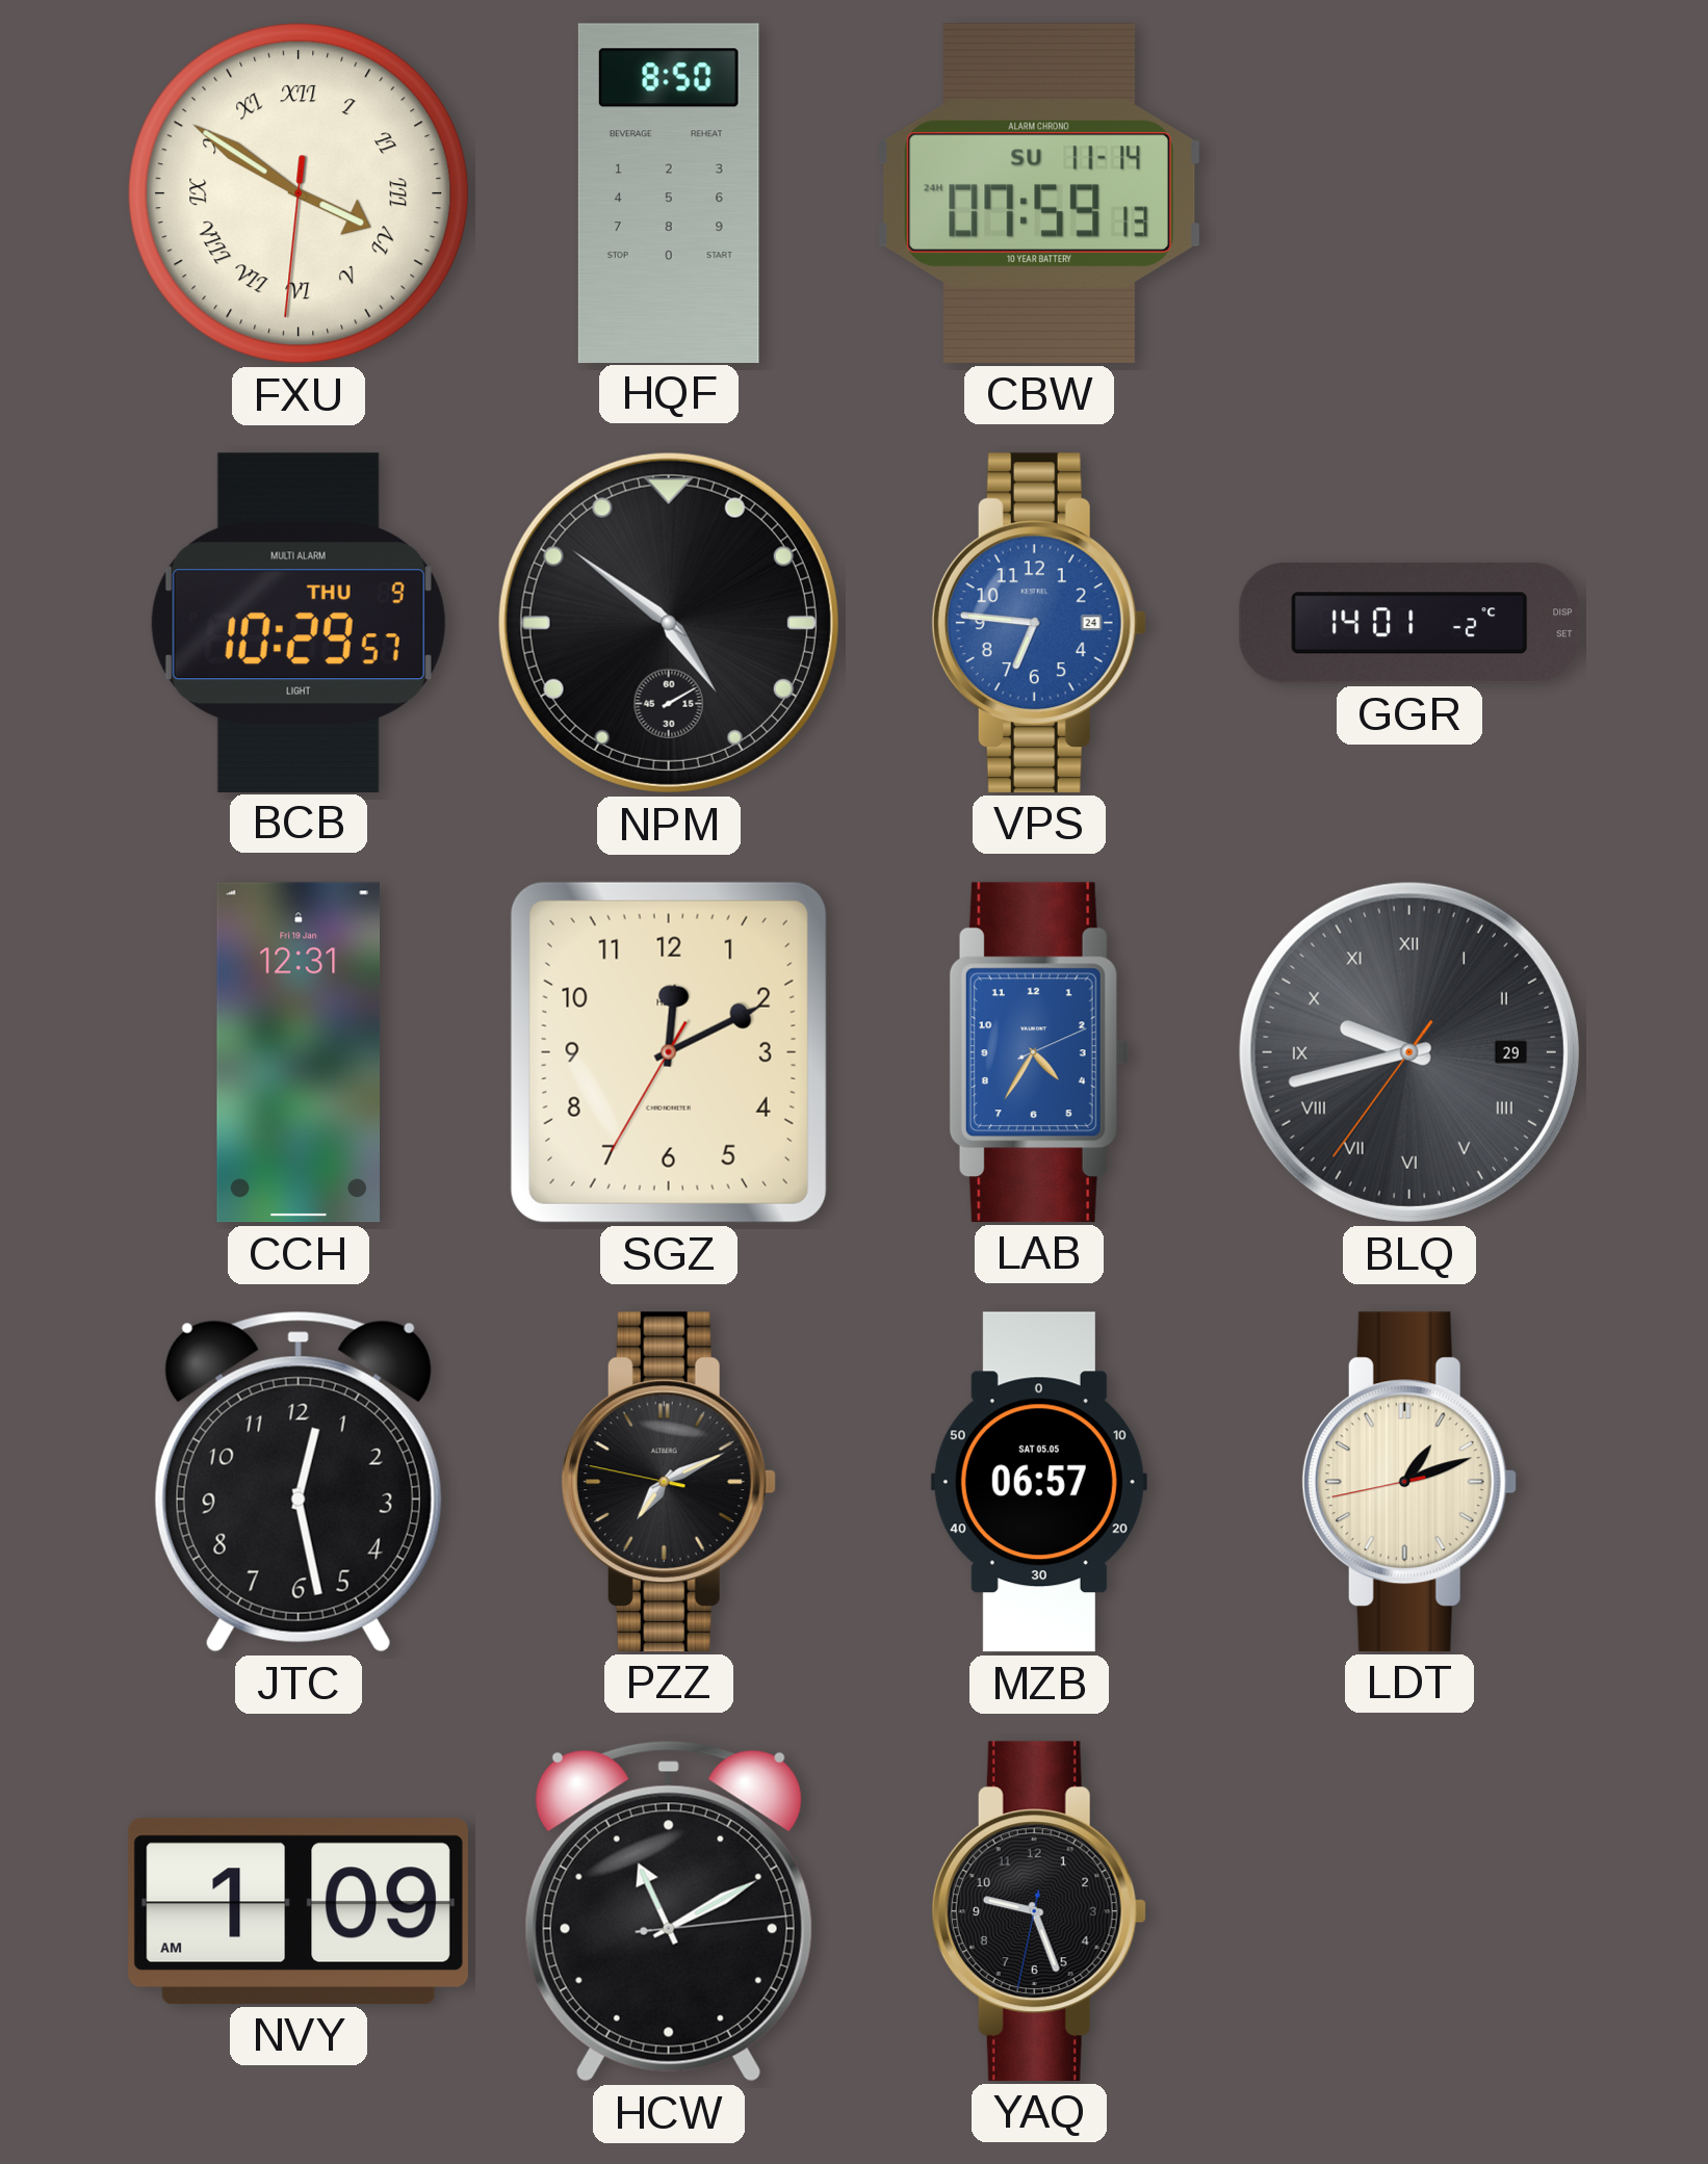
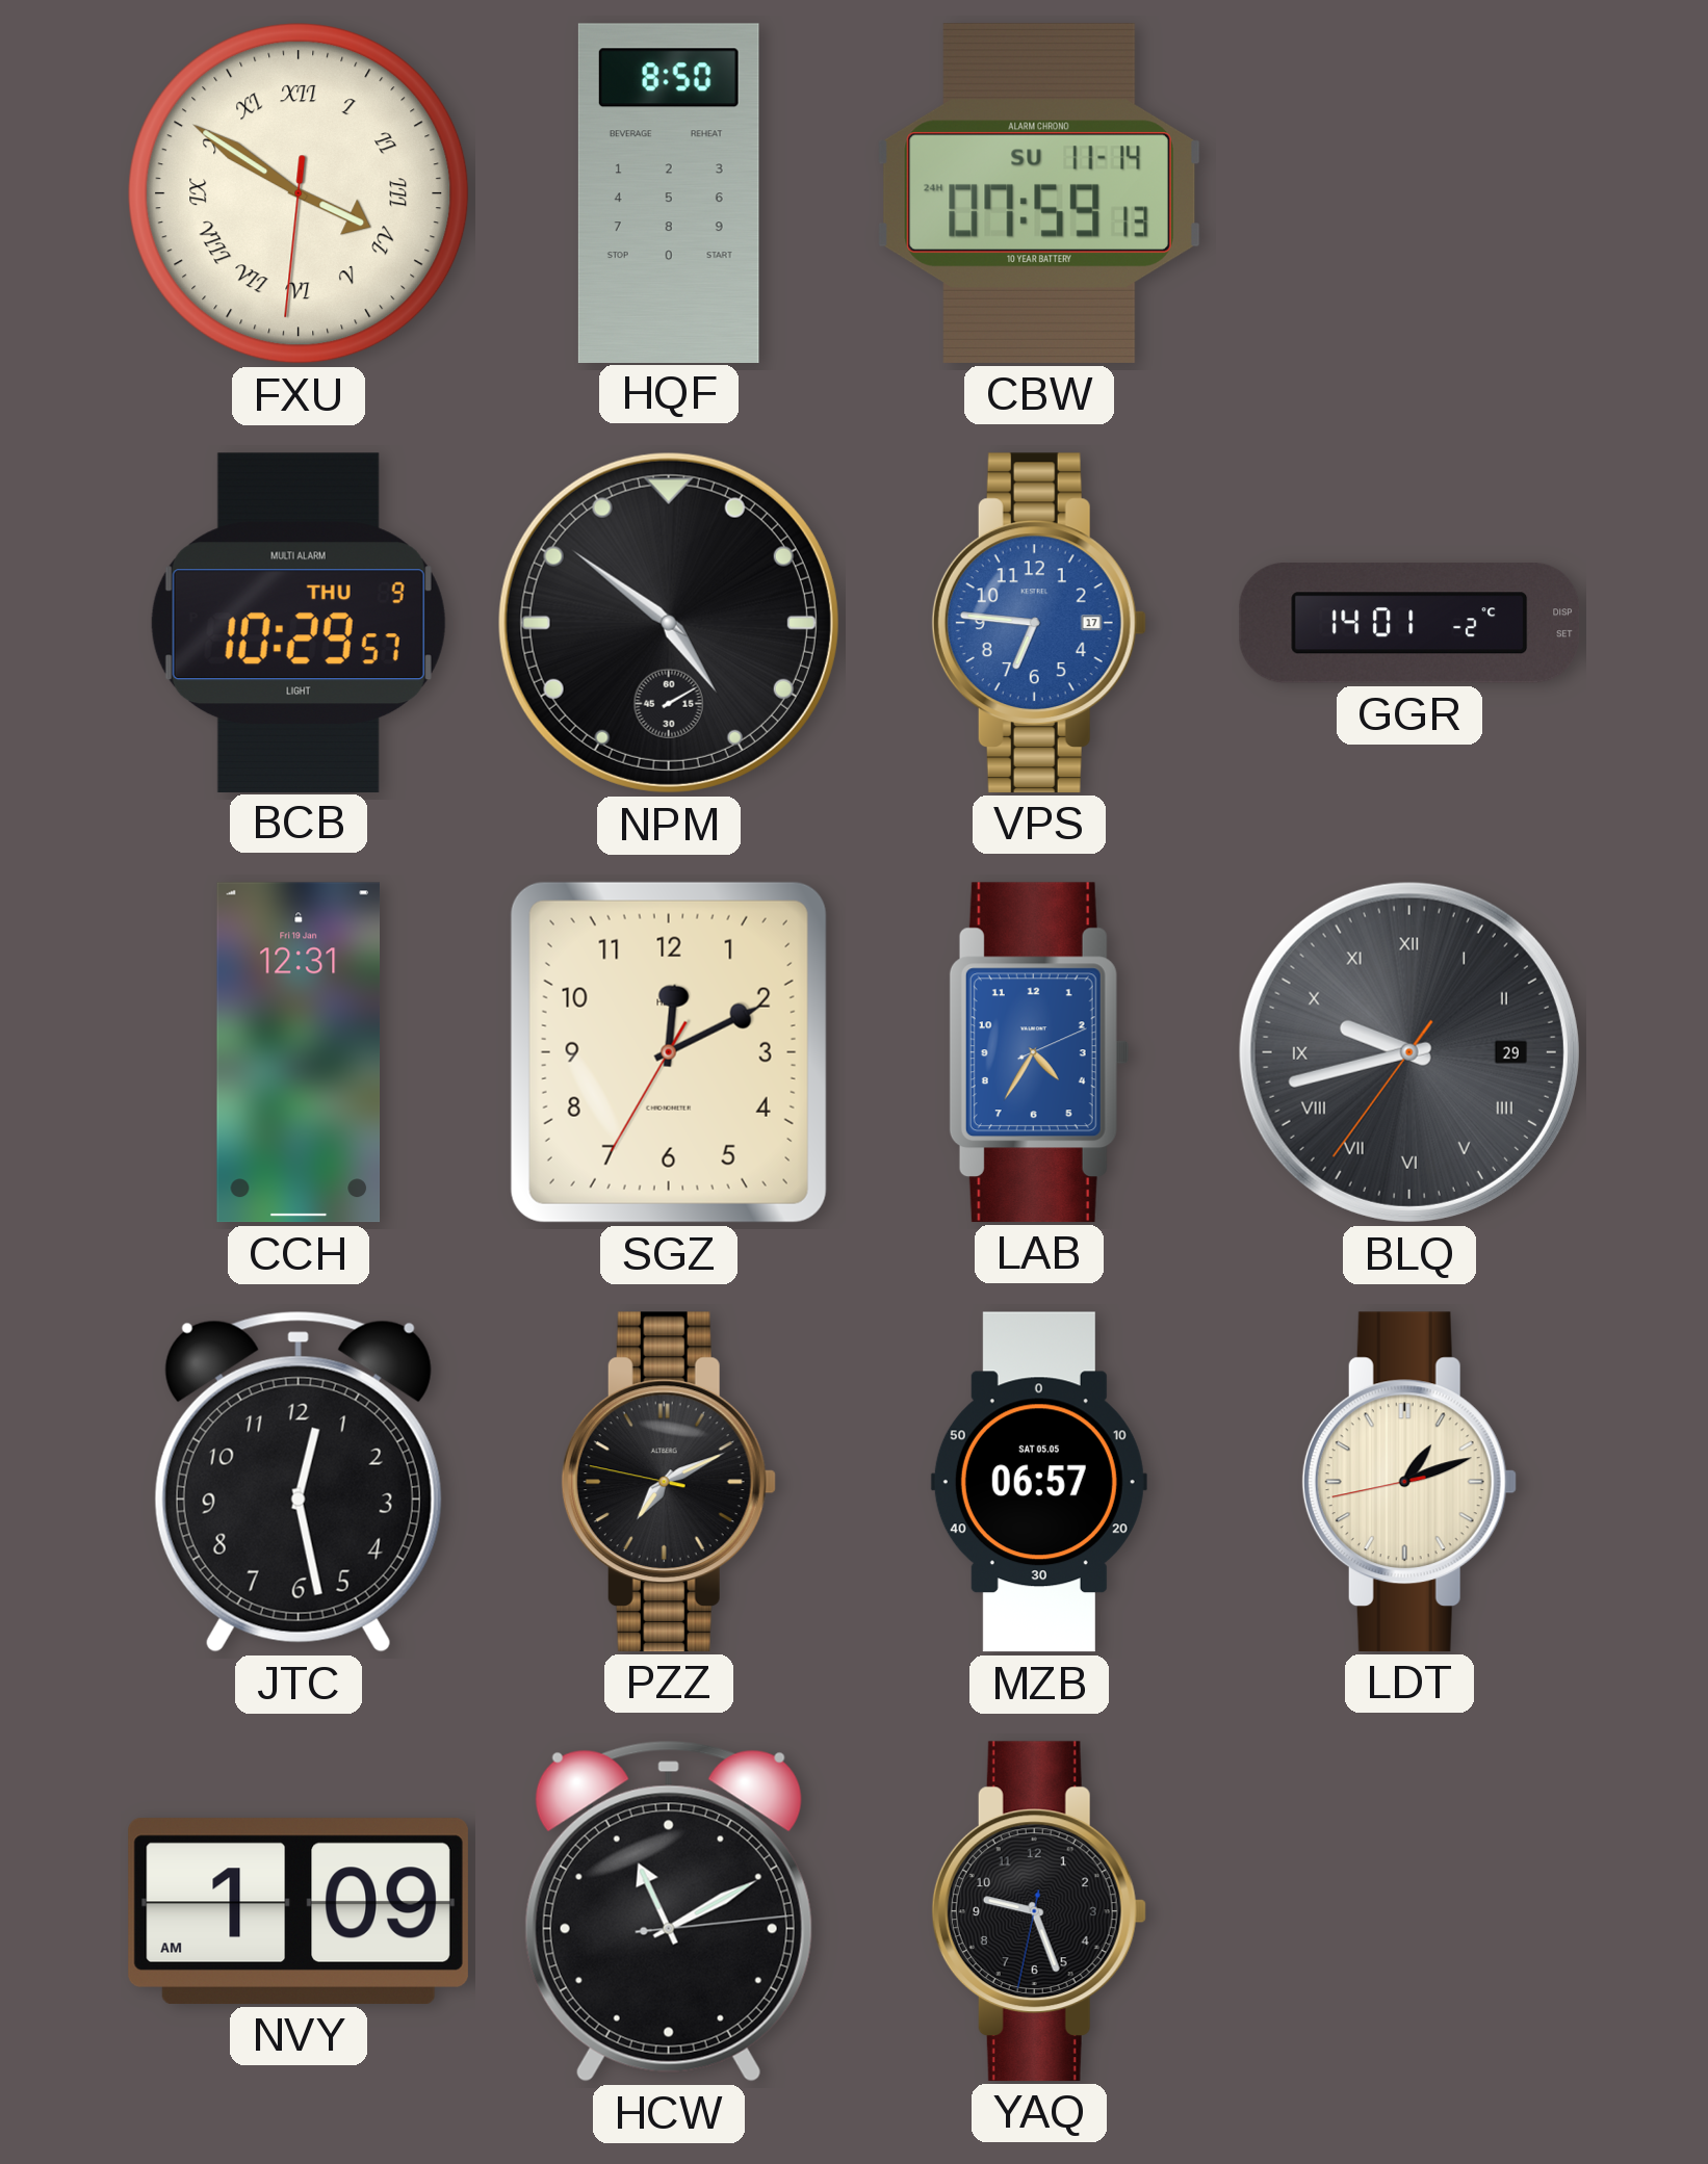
VPS date: 24 -> 17
